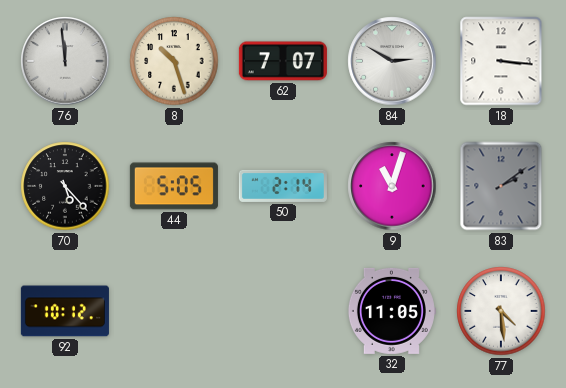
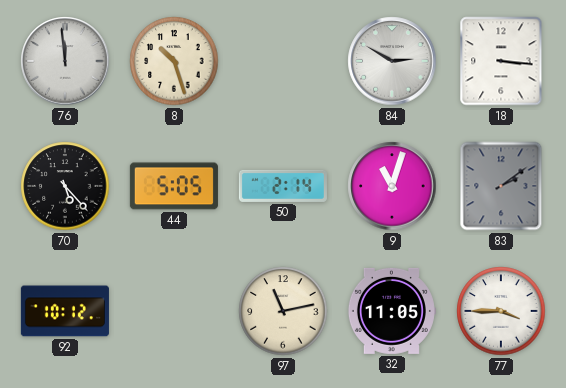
62: 7:07 -> none
97: none -> 11:13
77: 4:29 -> 3:45
